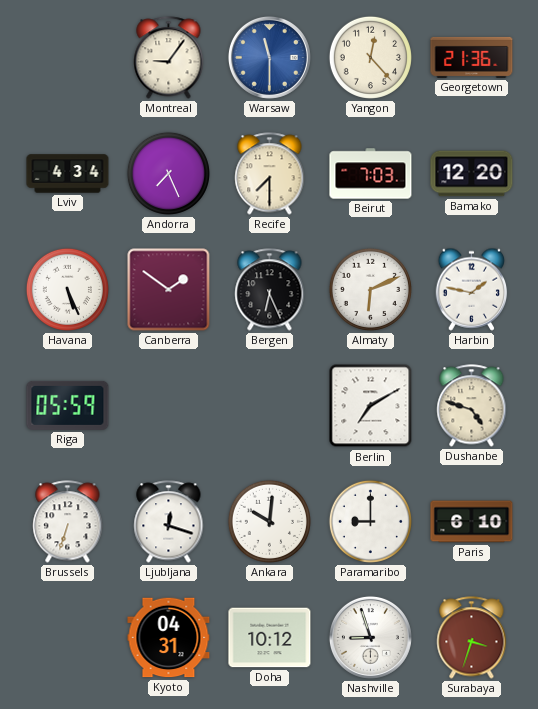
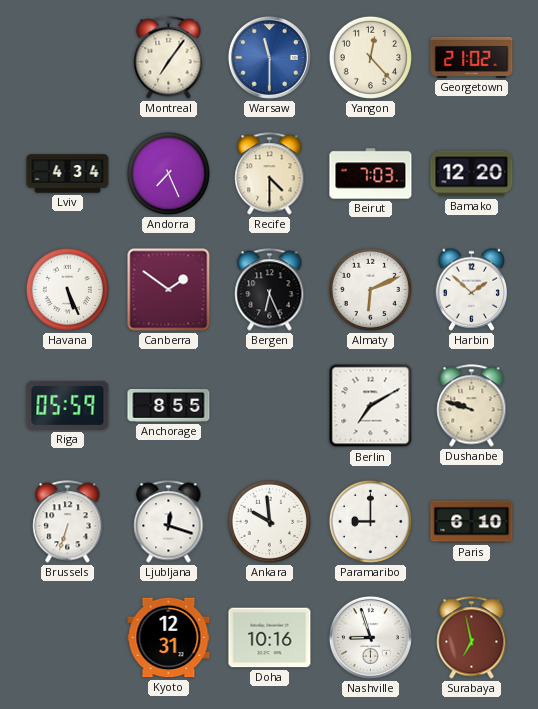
Montreal: 9:06 -> 7:06
Georgetown: 21:36 -> 21:02
Recife: 7:30 -> 4:30
Harbin: 1:47 -> 1:52
Anchorage: none -> 8:55
Dushanbe: 4:48 -> 9:48
Ankara: 10:01 -> 9:59
Kyoto: 04:31 -> 12:31
Doha: 10:12 -> 10:16
Surabaya: 3:33 -> 6:58
